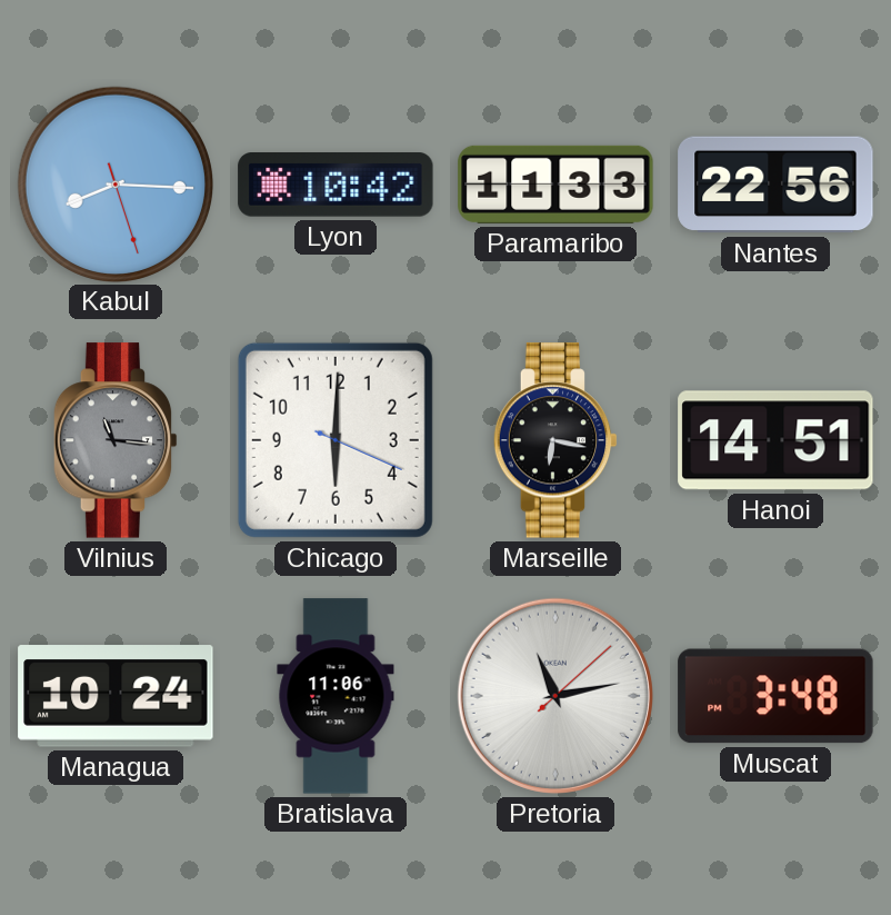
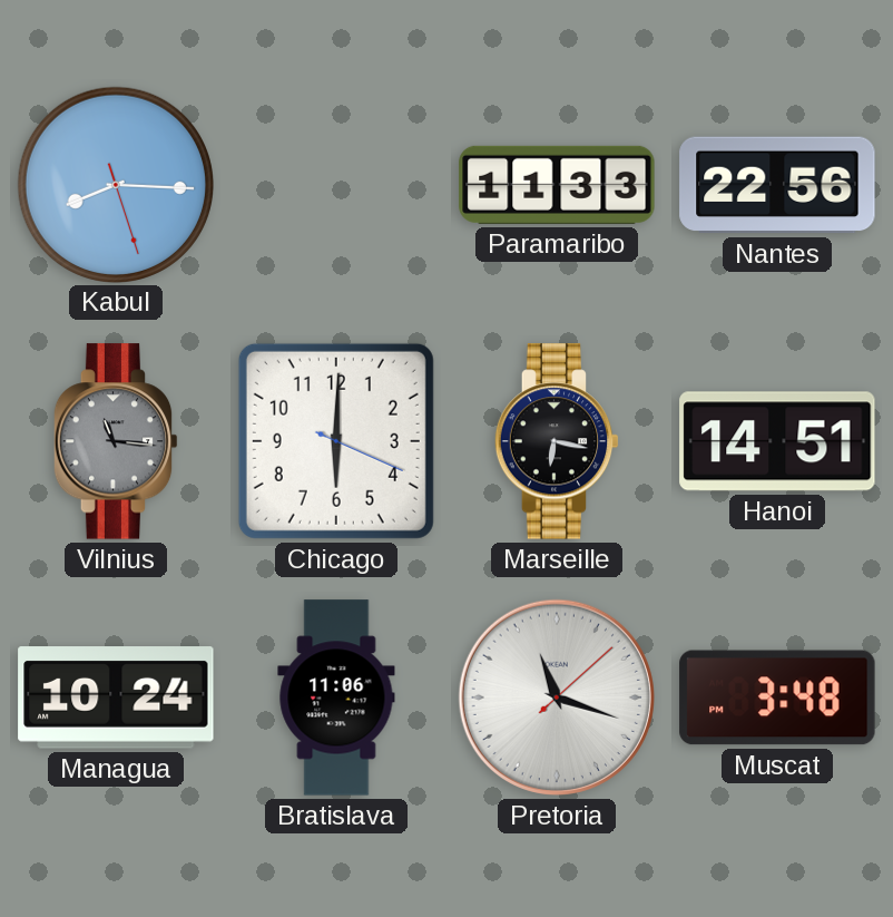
Lyon: 10:42 -> none
Pretoria: 11:13 -> 11:18
